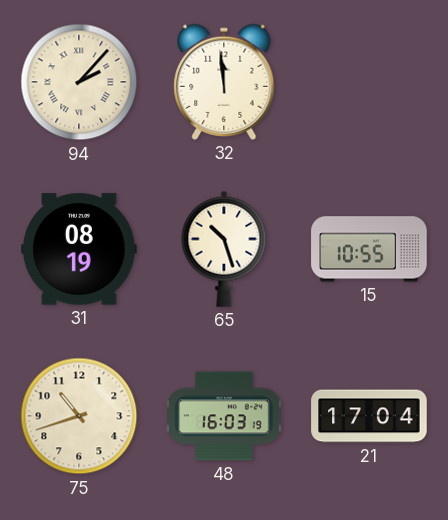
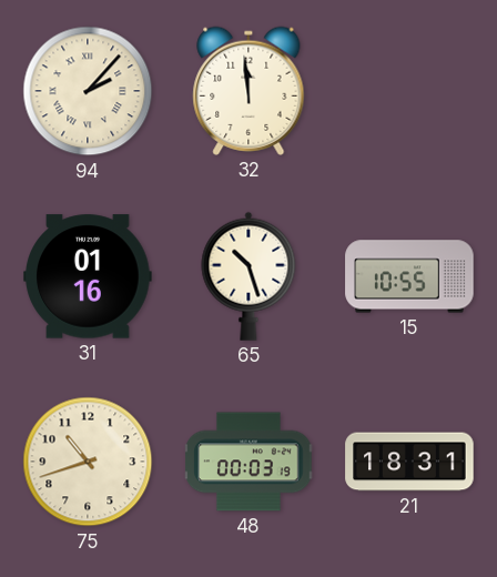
31: 08:19 -> 01:16
48: 16:03 -> 00:03
21: 17:04 -> 18:31
